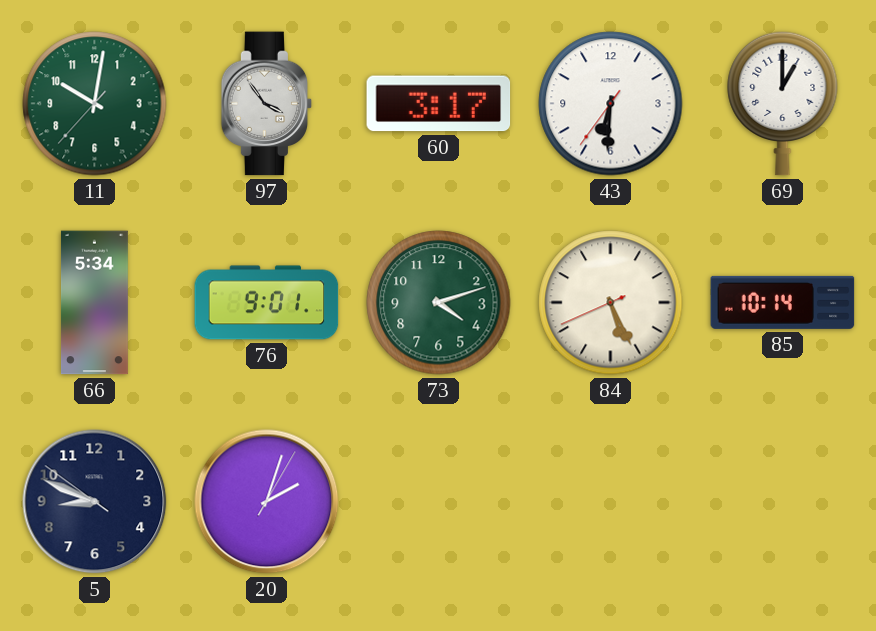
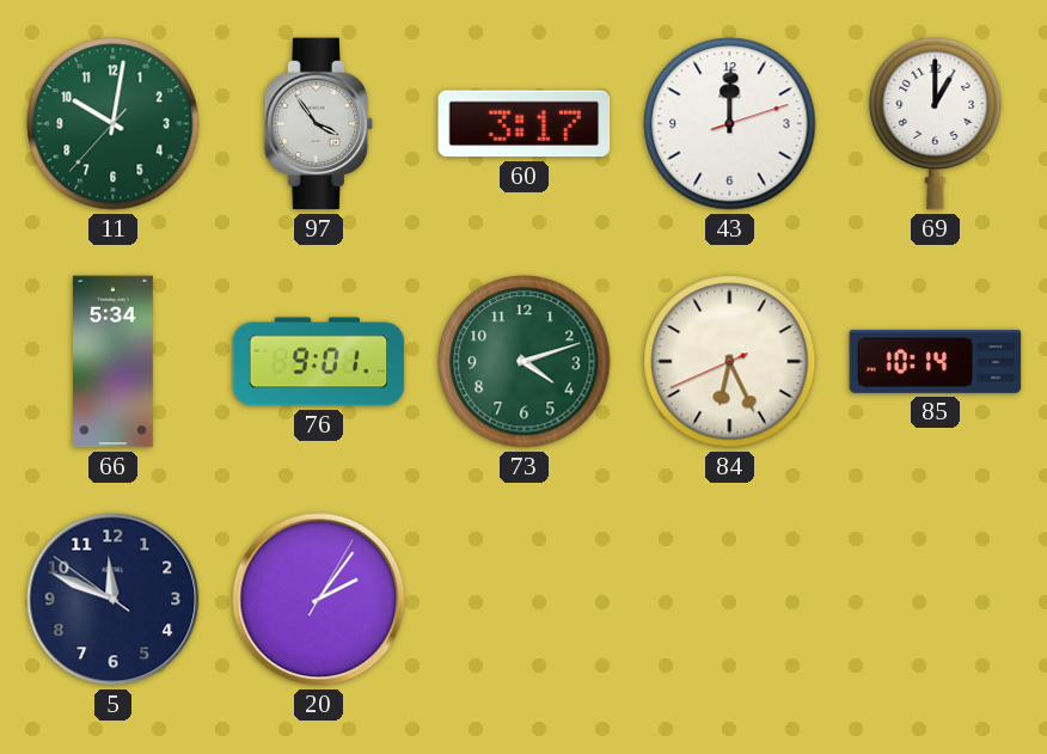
43: 6:30 -> 12:00
84: 5:25 -> 6:25
5: 8:48 -> 11:48
20: 2:03 -> 2:06
